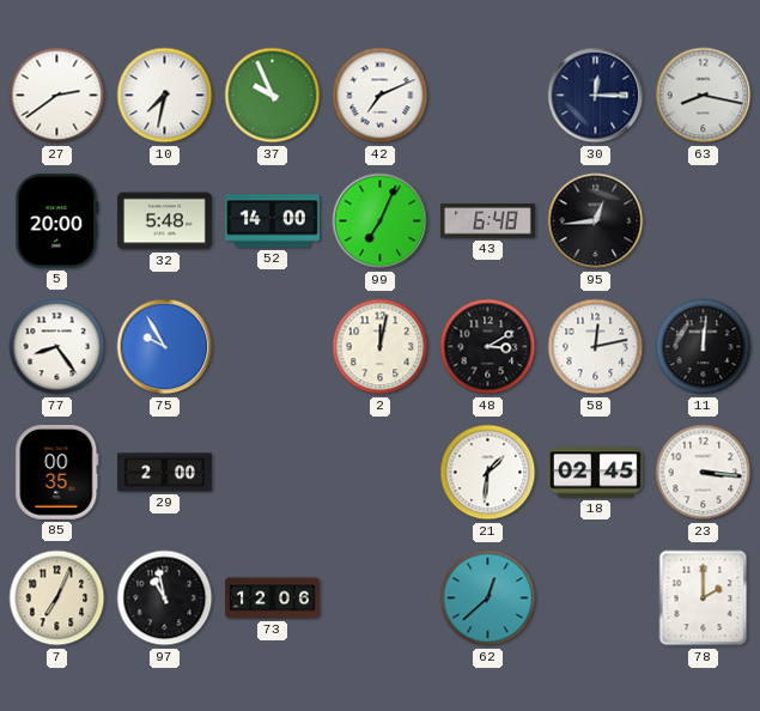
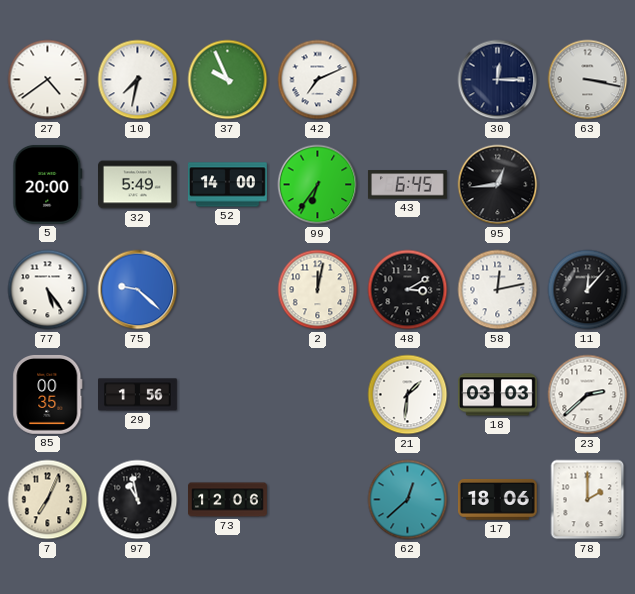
27: 2:39 -> 4:39
63: 8:17 -> 3:17
32: 5:48 -> 5:49
99: 7:04 -> 6:36
43: 6:48 -> 6:45
77: 8:24 -> 5:24
75: 9:55 -> 9:22
11: 12:01 -> 12:07
29: 2:00 -> 1:56
18: 02:45 -> 03:03
23: 3:16 -> 2:38
17: none -> 18:06
